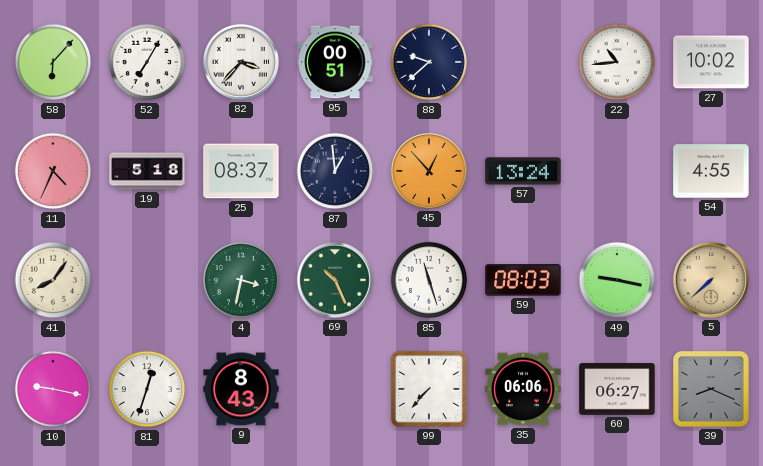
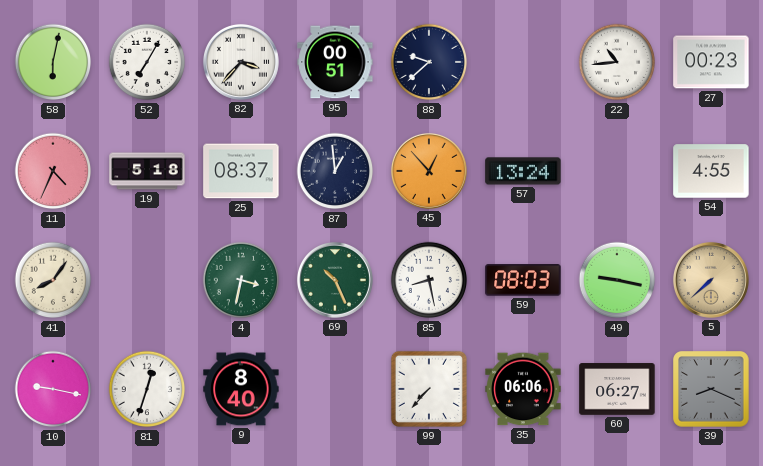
58: 6:07 -> 6:02
27: 10:02 -> 00:23
85: 11:27 -> 8:28
9: 8:43 -> 8:40
